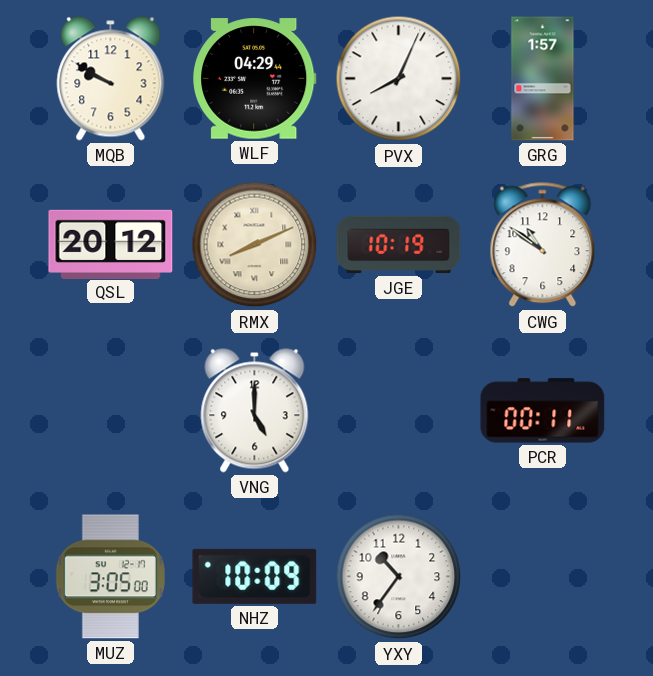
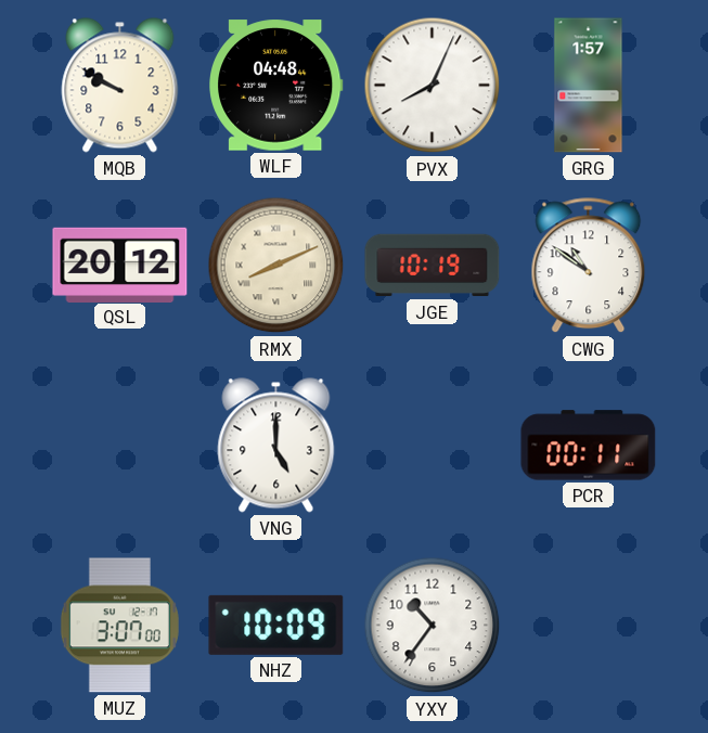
WLF: 04:29 -> 04:48
MUZ: 3:05 -> 3:07
